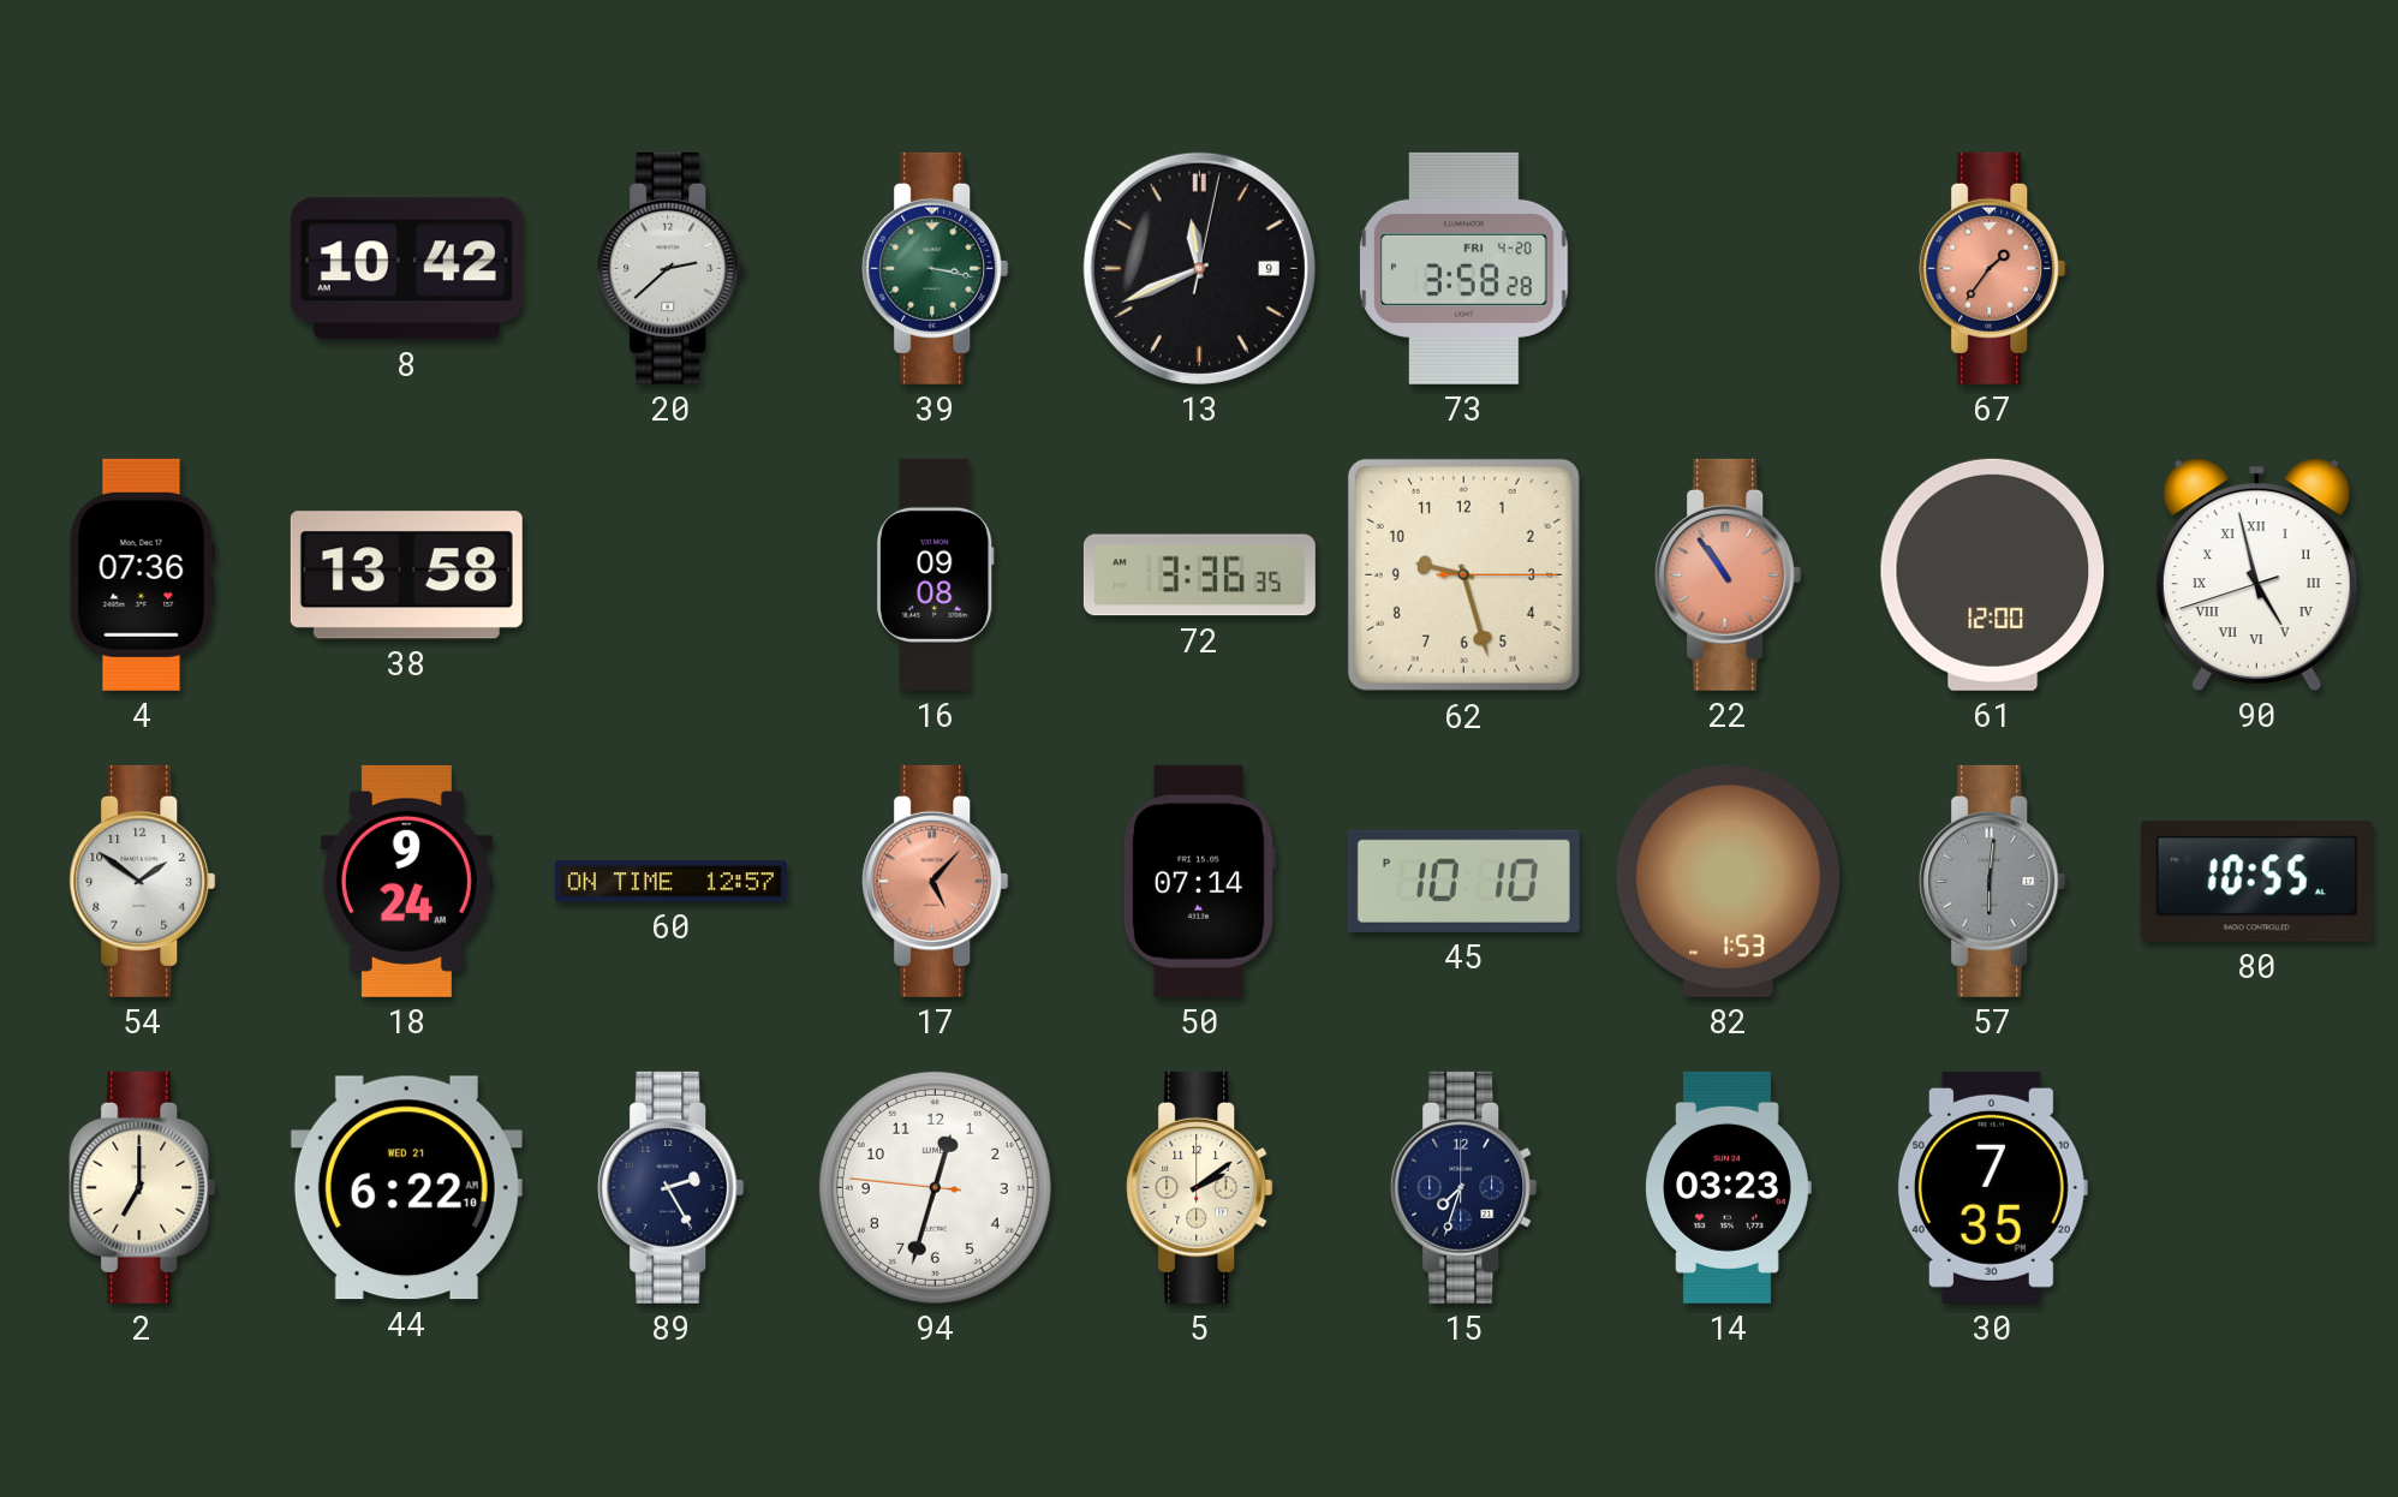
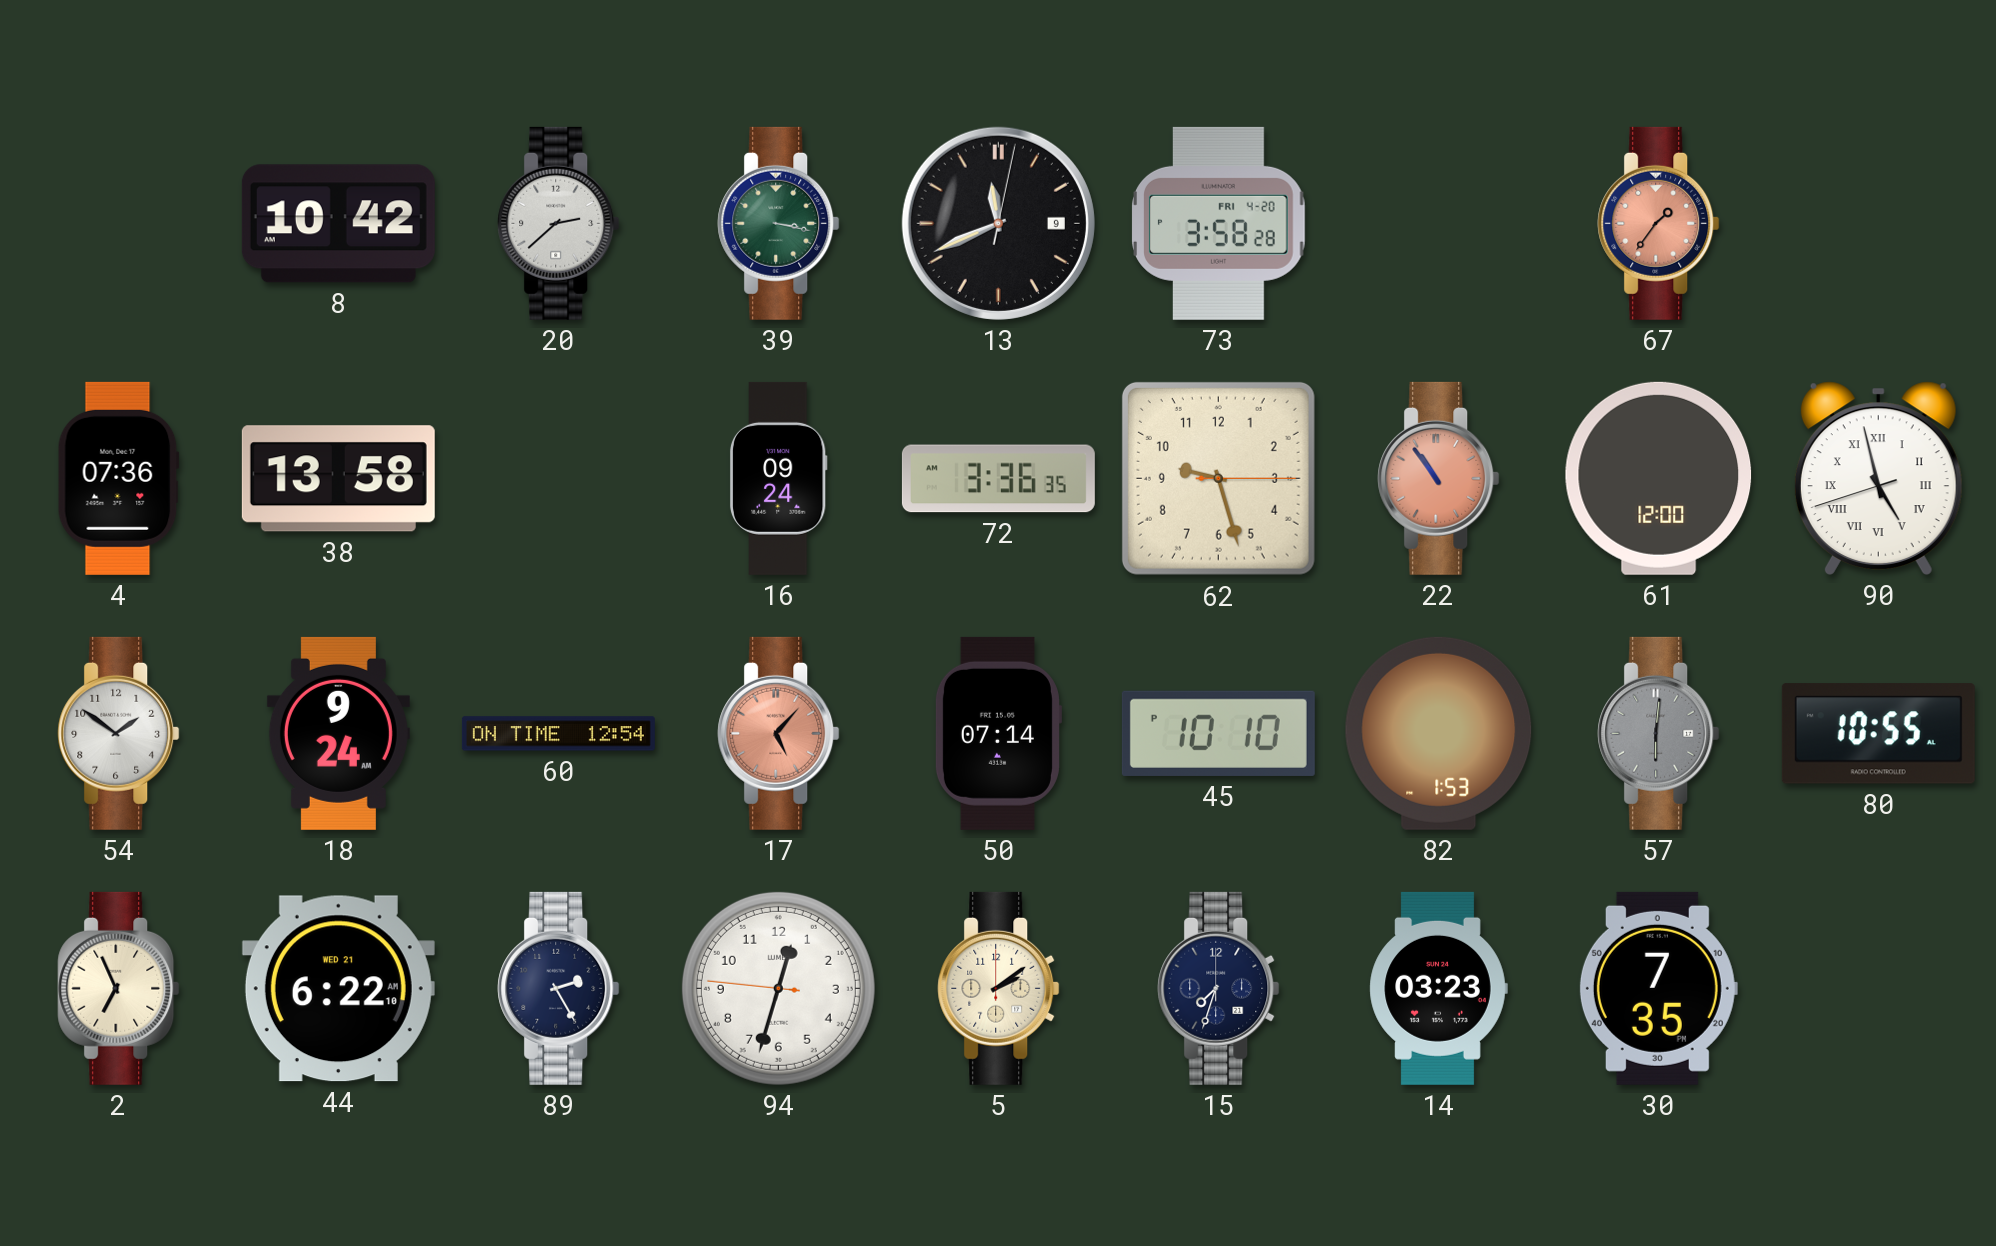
16: 09:08 -> 09:24
60: 12:57 -> 12:54
2: 7:00 -> 6:56
